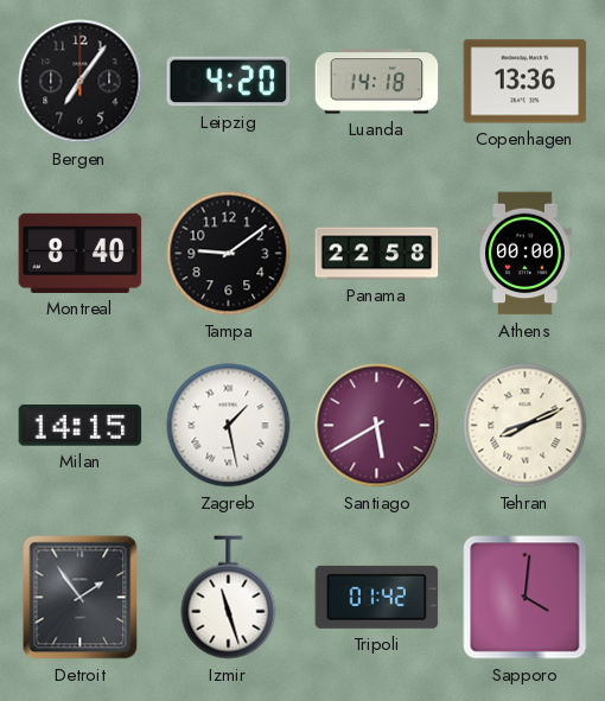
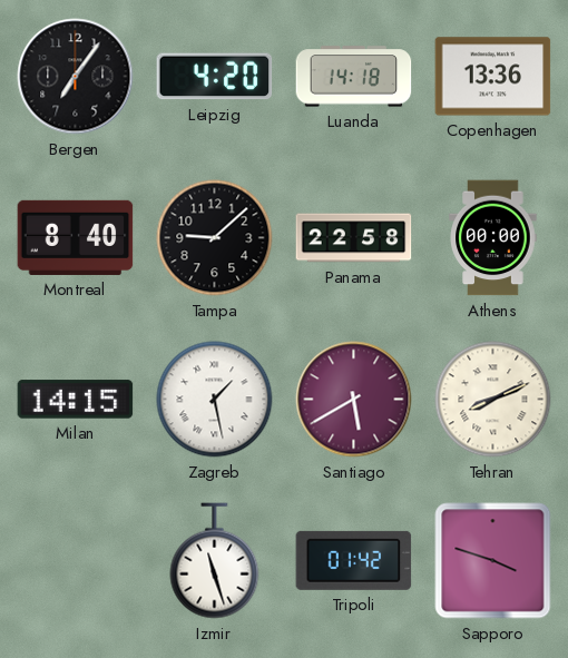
Tampa: 9:09 -> 9:08
Detroit: 1:54 -> none
Sapporo: 4:01 -> 3:48
